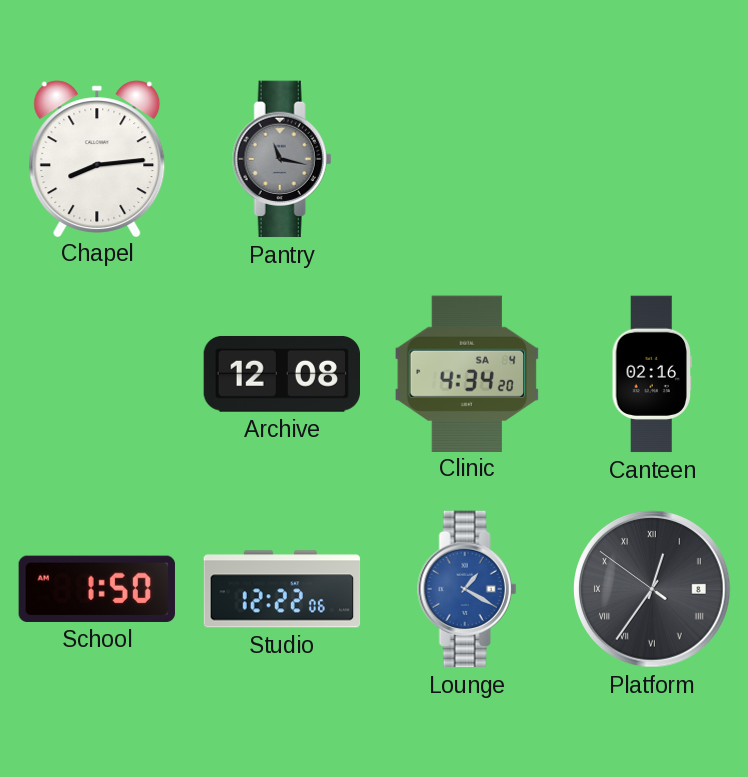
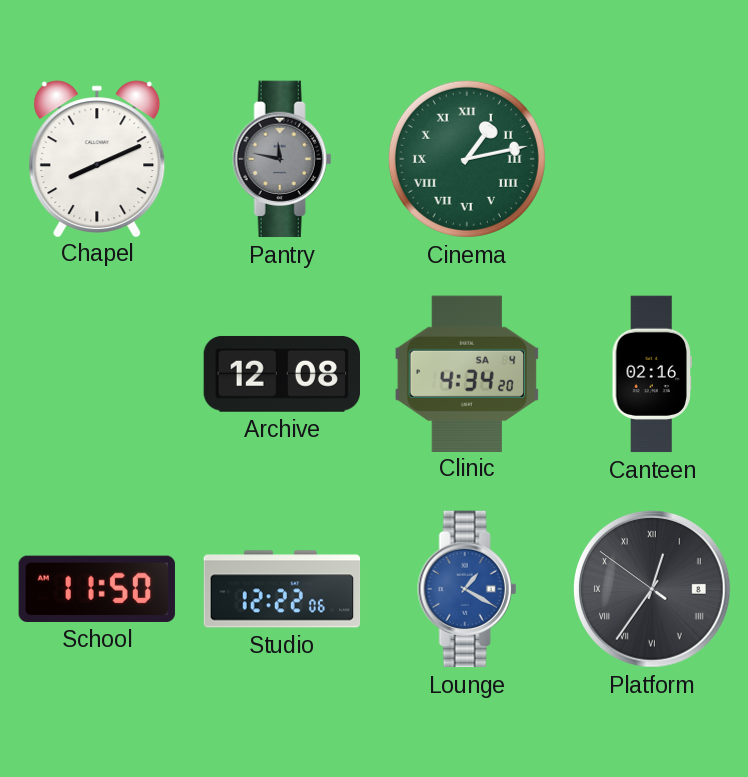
Chapel: 8:14 -> 8:11
Pantry: 11:17 -> 11:47
Cinema: none -> 1:13
School: 1:50 -> 11:50
